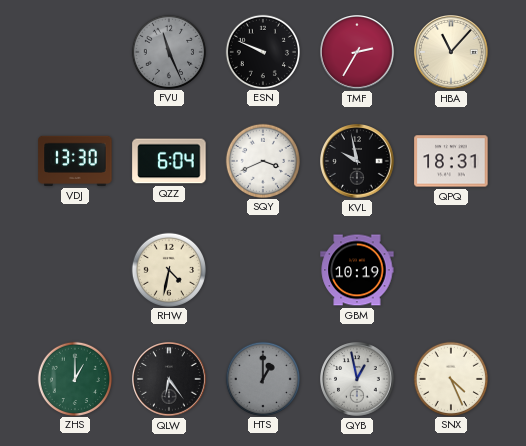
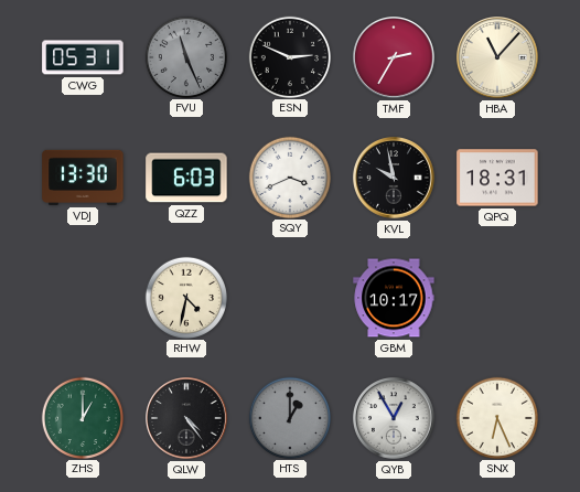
CWG: none -> 05:31
ESN: 9:49 -> 2:49
QZZ: 6:04 -> 6:03
GBM: 10:19 -> 10:17
QLW: 6:24 -> 4:24
QYB: 12:58 -> 12:55
SNX: 4:26 -> 6:26
